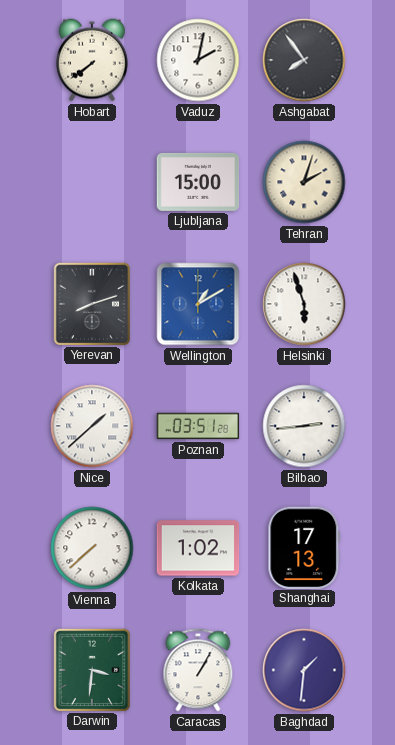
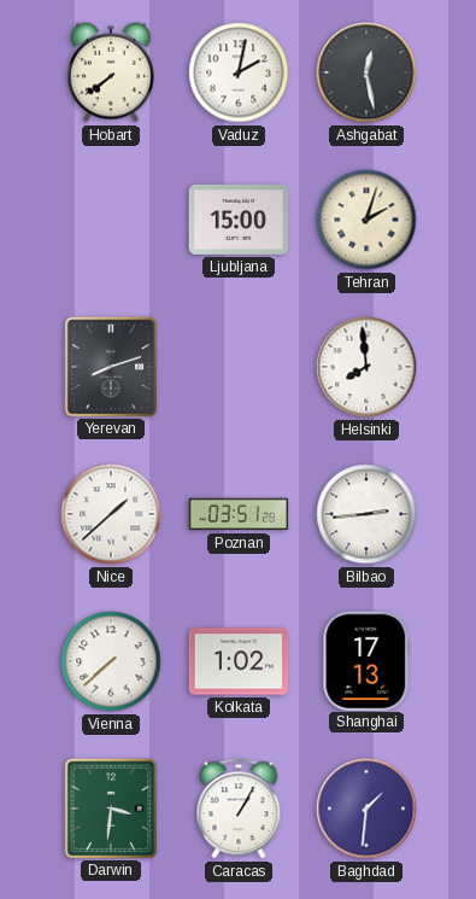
Ashgabat: 7:54 -> 12:28
Wellington: 1:10 -> none
Helsinki: 5:57 -> 7:59
